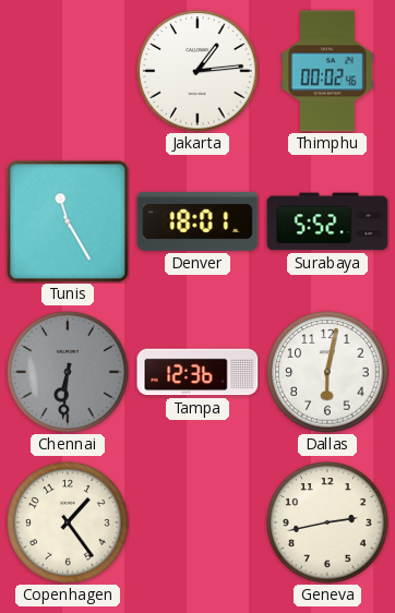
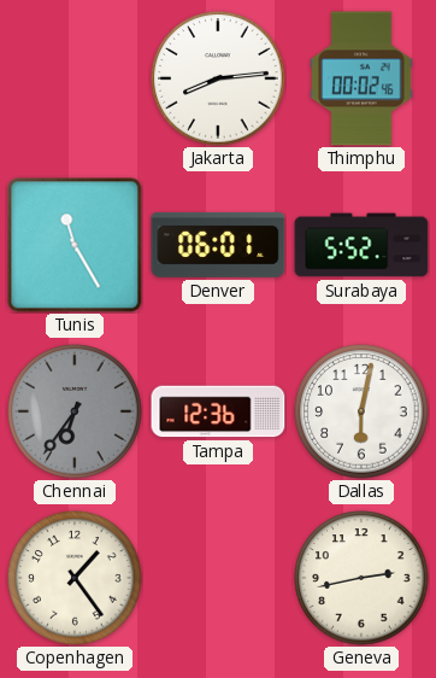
Jakarta: 1:14 -> 8:14
Denver: 18:01 -> 06:01
Chennai: 6:31 -> 6:36
